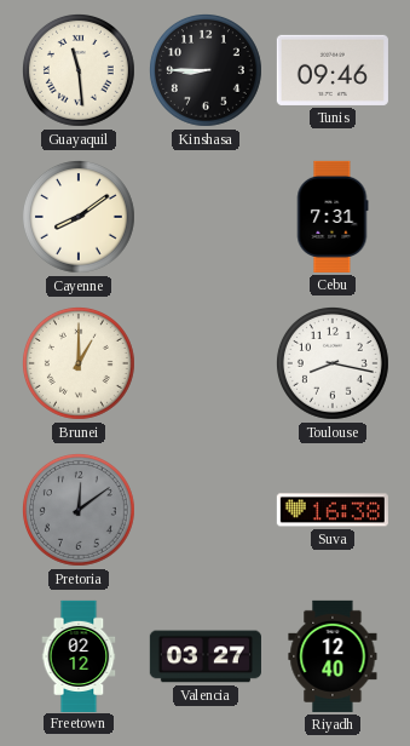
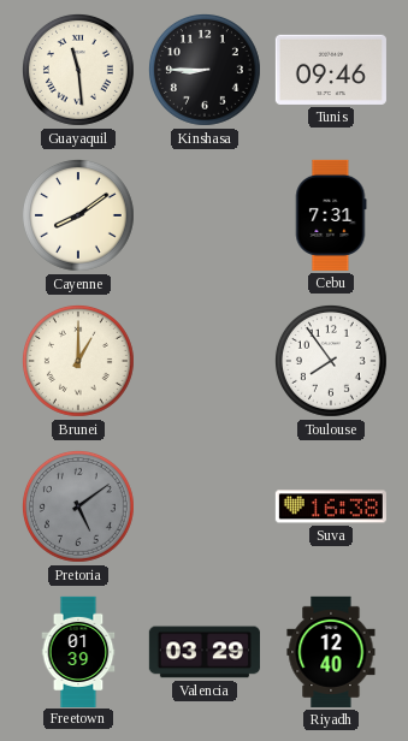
Toulouse: 8:17 -> 7:54
Pretoria: 12:09 -> 5:09
Freetown: 02:12 -> 01:39
Valencia: 03:27 -> 03:29
